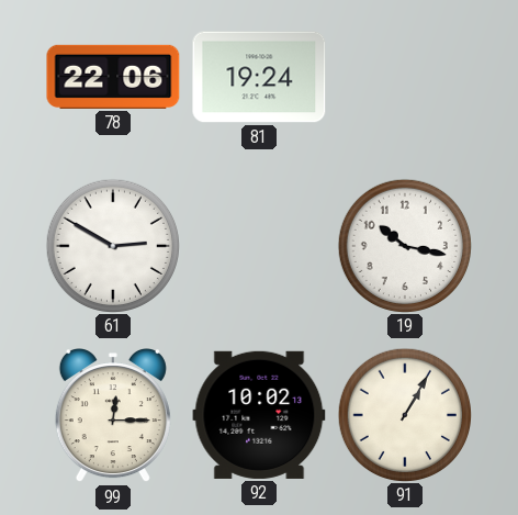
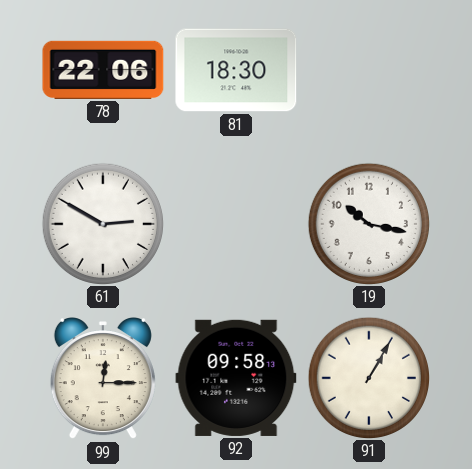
81: 19:24 -> 18:30
92: 10:02 -> 09:58
